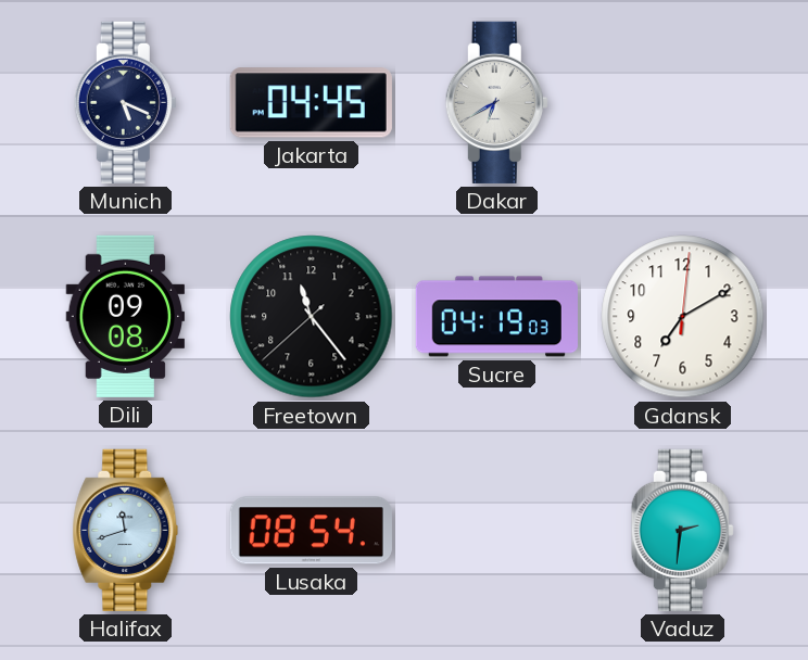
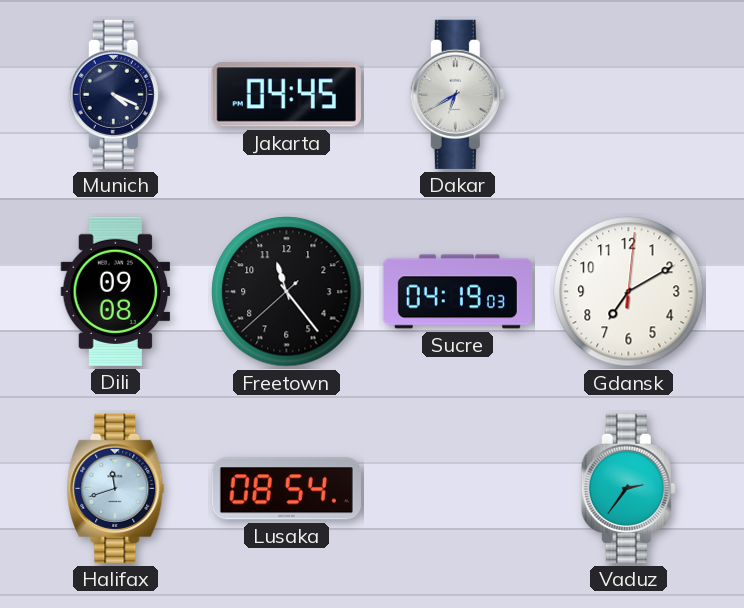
Munich: 5:19 -> 4:19
Vaduz: 2:31 -> 2:36
